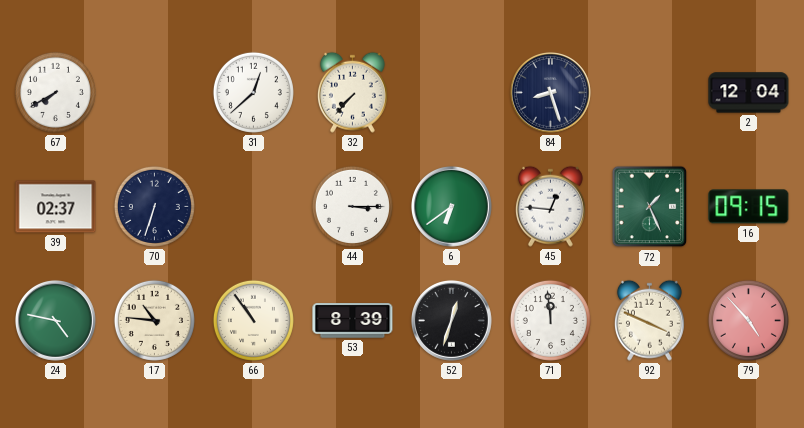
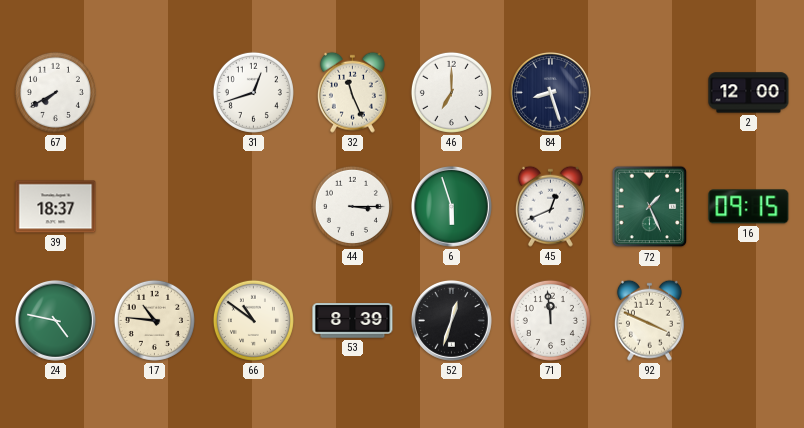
31: 12:38 -> 12:42
32: 7:37 -> 11:26
46: none -> 7:00
2: 12:04 -> 12:00
39: 02:37 -> 18:37
70: 6:33 -> none
6: 6:39 -> 5:57
45: 12:46 -> 12:41
66: 10:54 -> 10:51
79: 4:53 -> none
